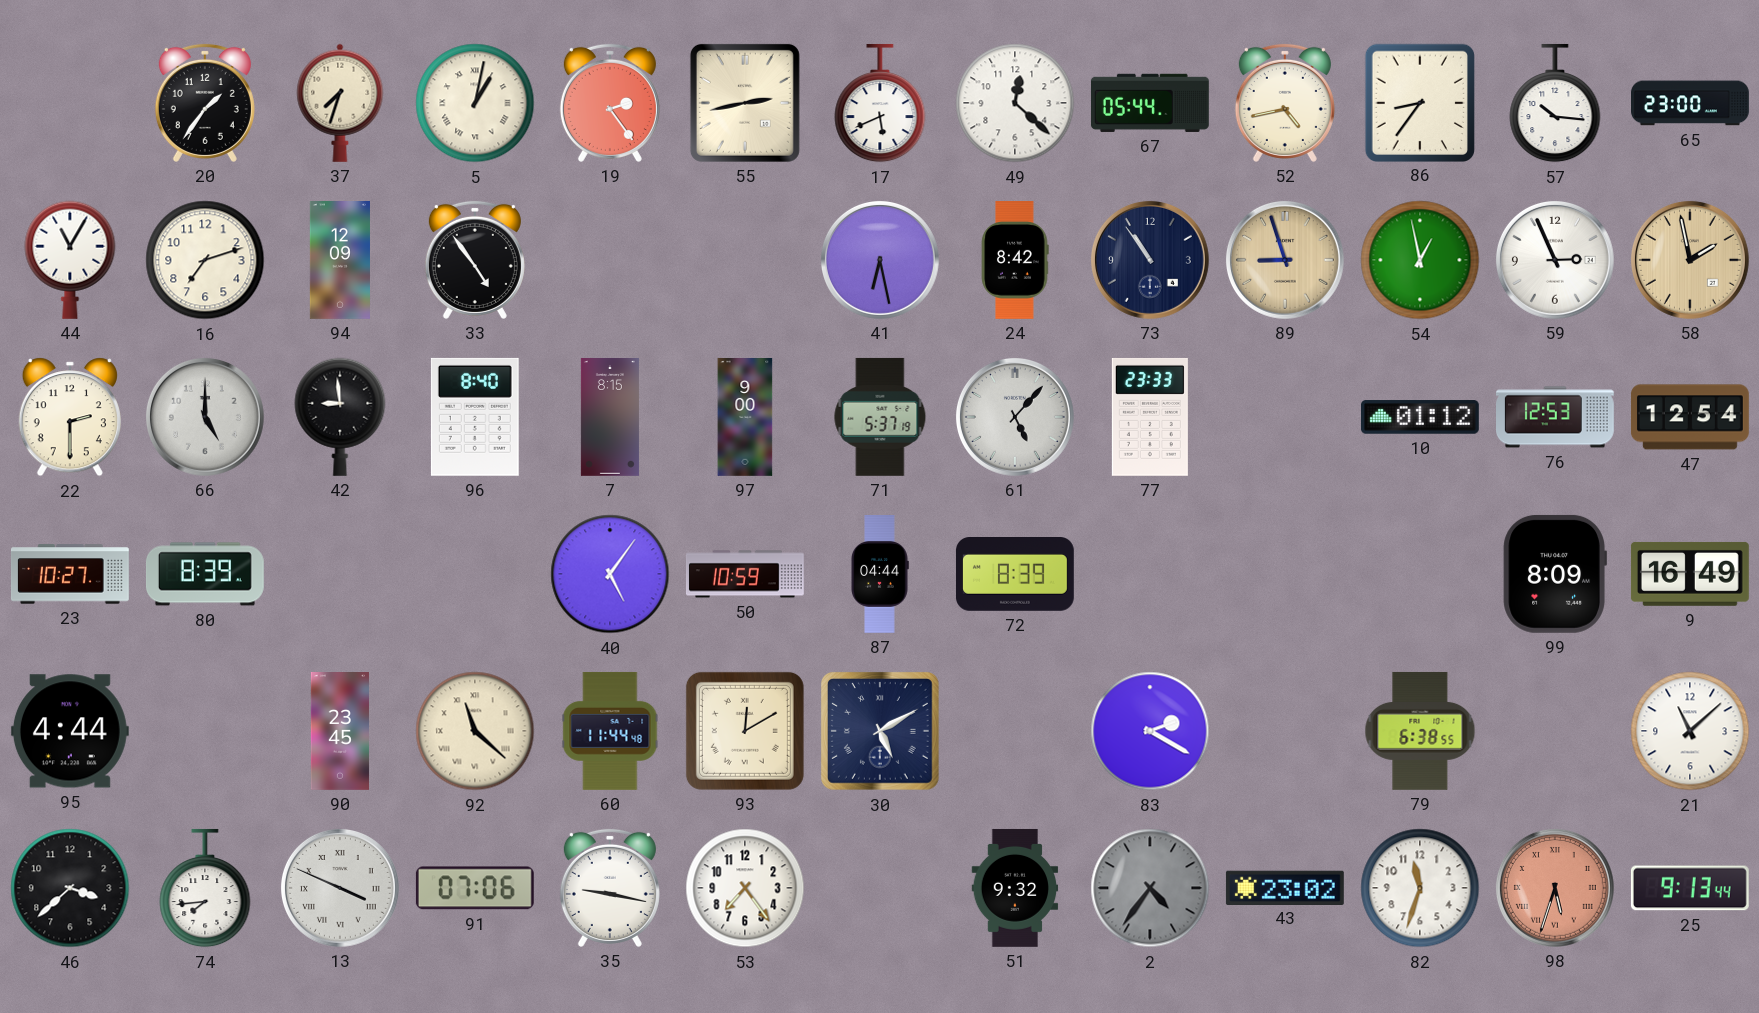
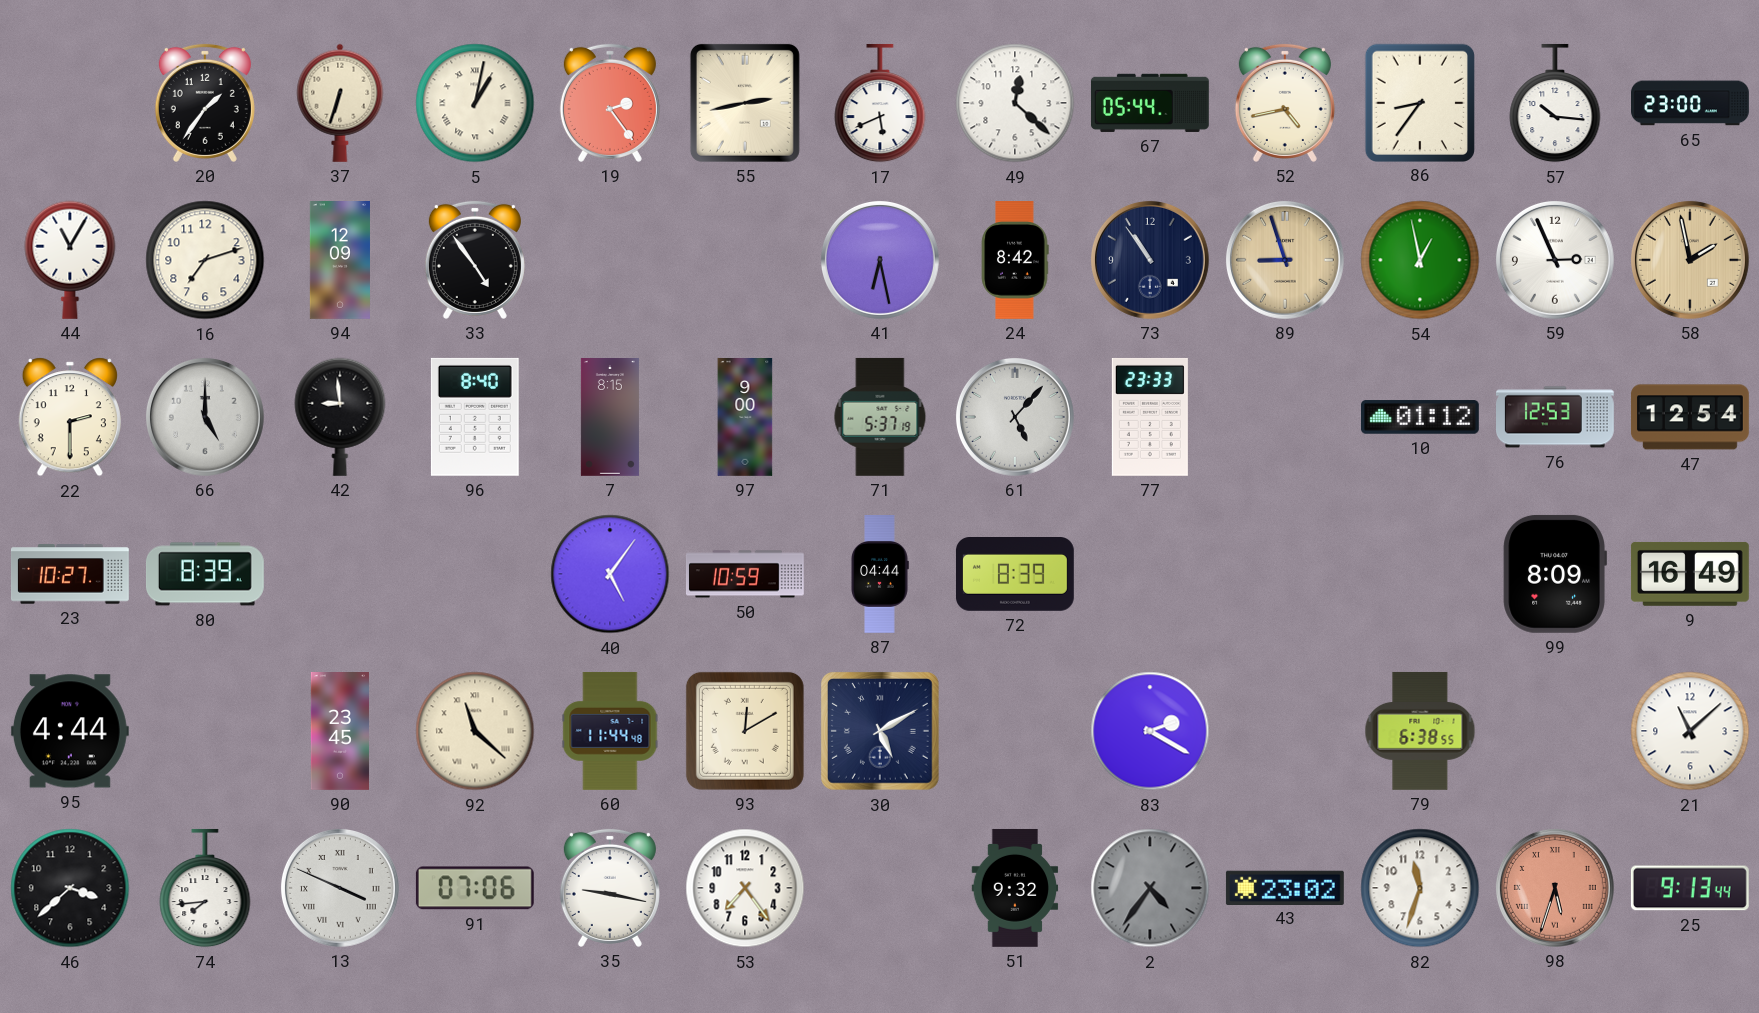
37: 7:33 -> 6:33
